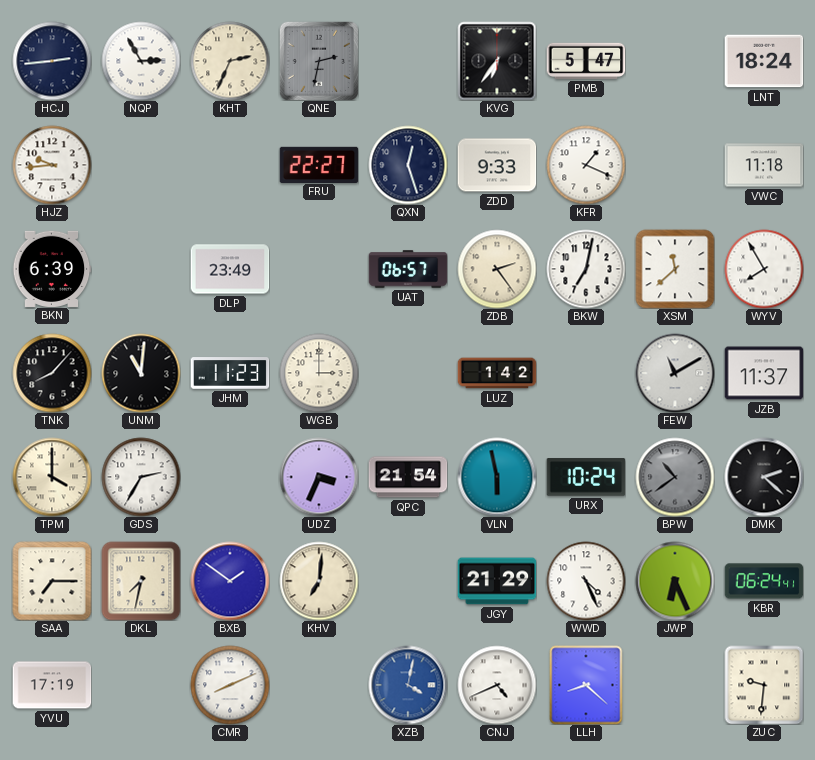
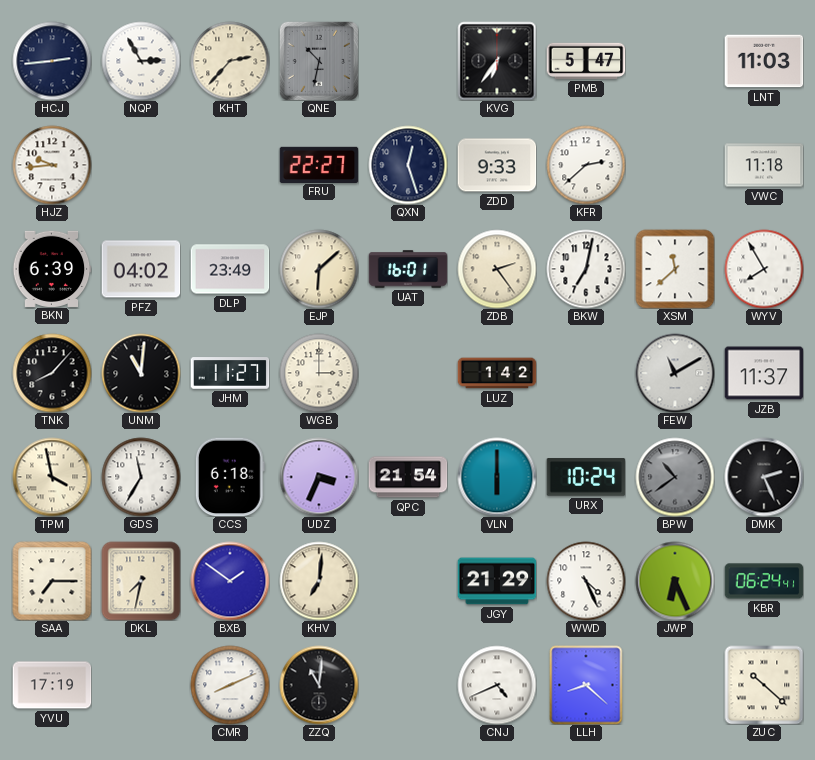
KHT: 2:34 -> 2:37
QNE: 2:32 -> 10:32
LNT: 18:24 -> 11:03
KFR: 1:19 -> 2:38
PFZ: none -> 04:02
EJP: none -> 6:08
UAT: 06:57 -> 16:01
JHM: 11:23 -> 11:27
TPM: 4:00 -> 3:58
GDS: 2:35 -> 11:35
CCS: none -> 6:18
VLN: 5:58 -> 6:00
DMK: 2:22 -> 2:26
ZZQ: none -> 11:01
XZB: 4:02 -> none
ZUC: 9:31 -> 10:22
